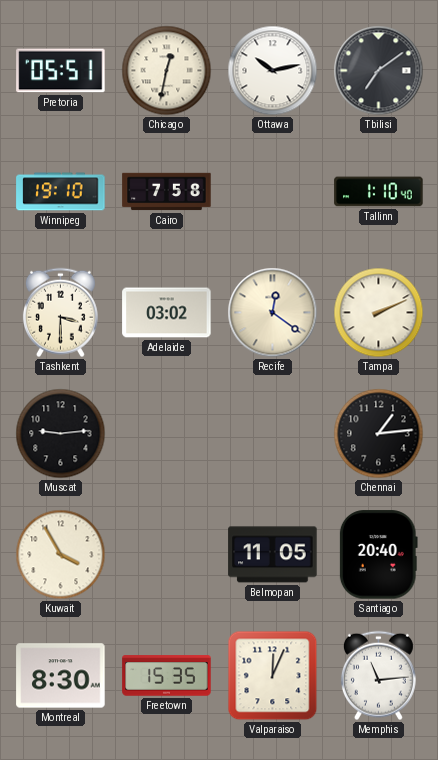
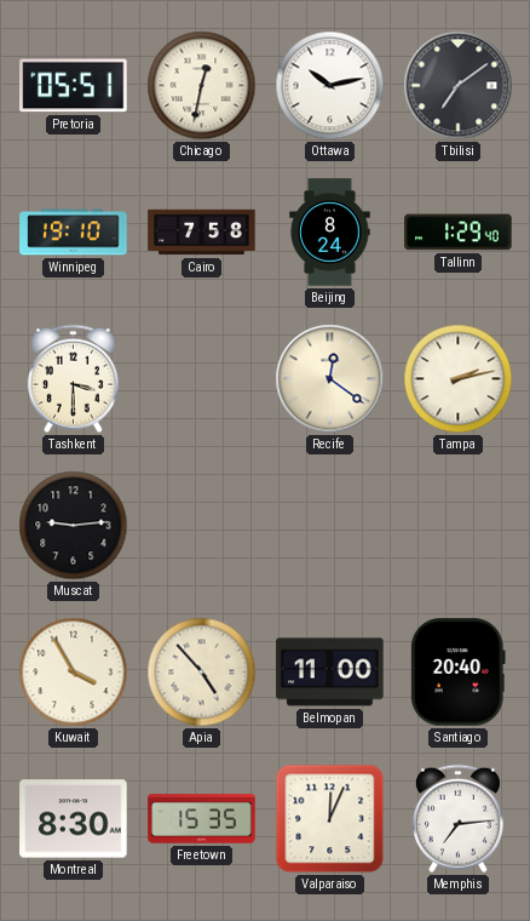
Beijing: none -> 8:24
Tallinn: 1:10 -> 1:29
Adelaide: 03:02 -> none
Tampa: 2:11 -> 2:13
Chennai: 1:14 -> none
Apia: none -> 4:53
Belmopan: 11:05 -> 11:00
Memphis: 11:14 -> 7:14
